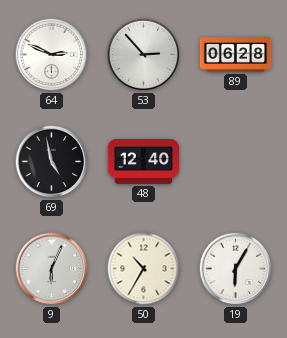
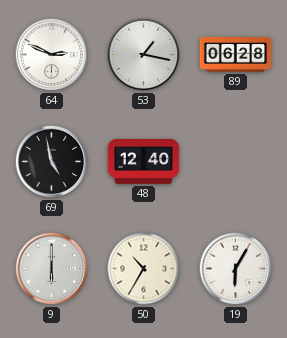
53: 2:53 -> 1:17
9: 6:04 -> 6:00
